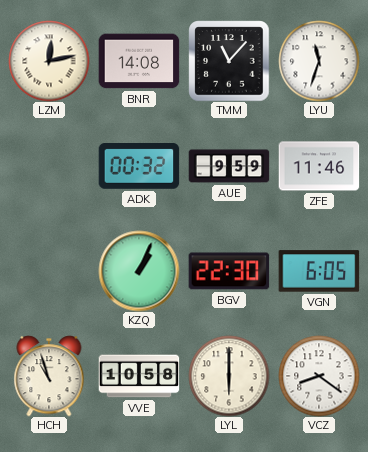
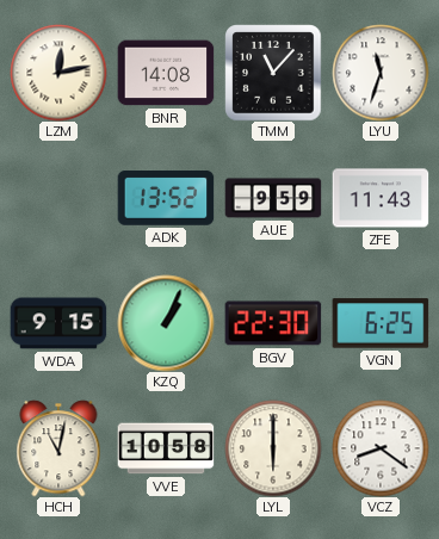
ADK: 00:32 -> 13:52
ZFE: 11:46 -> 11:43
WDA: none -> 9:15
VGN: 6:05 -> 6:25
HCH: 10:57 -> 11:02
